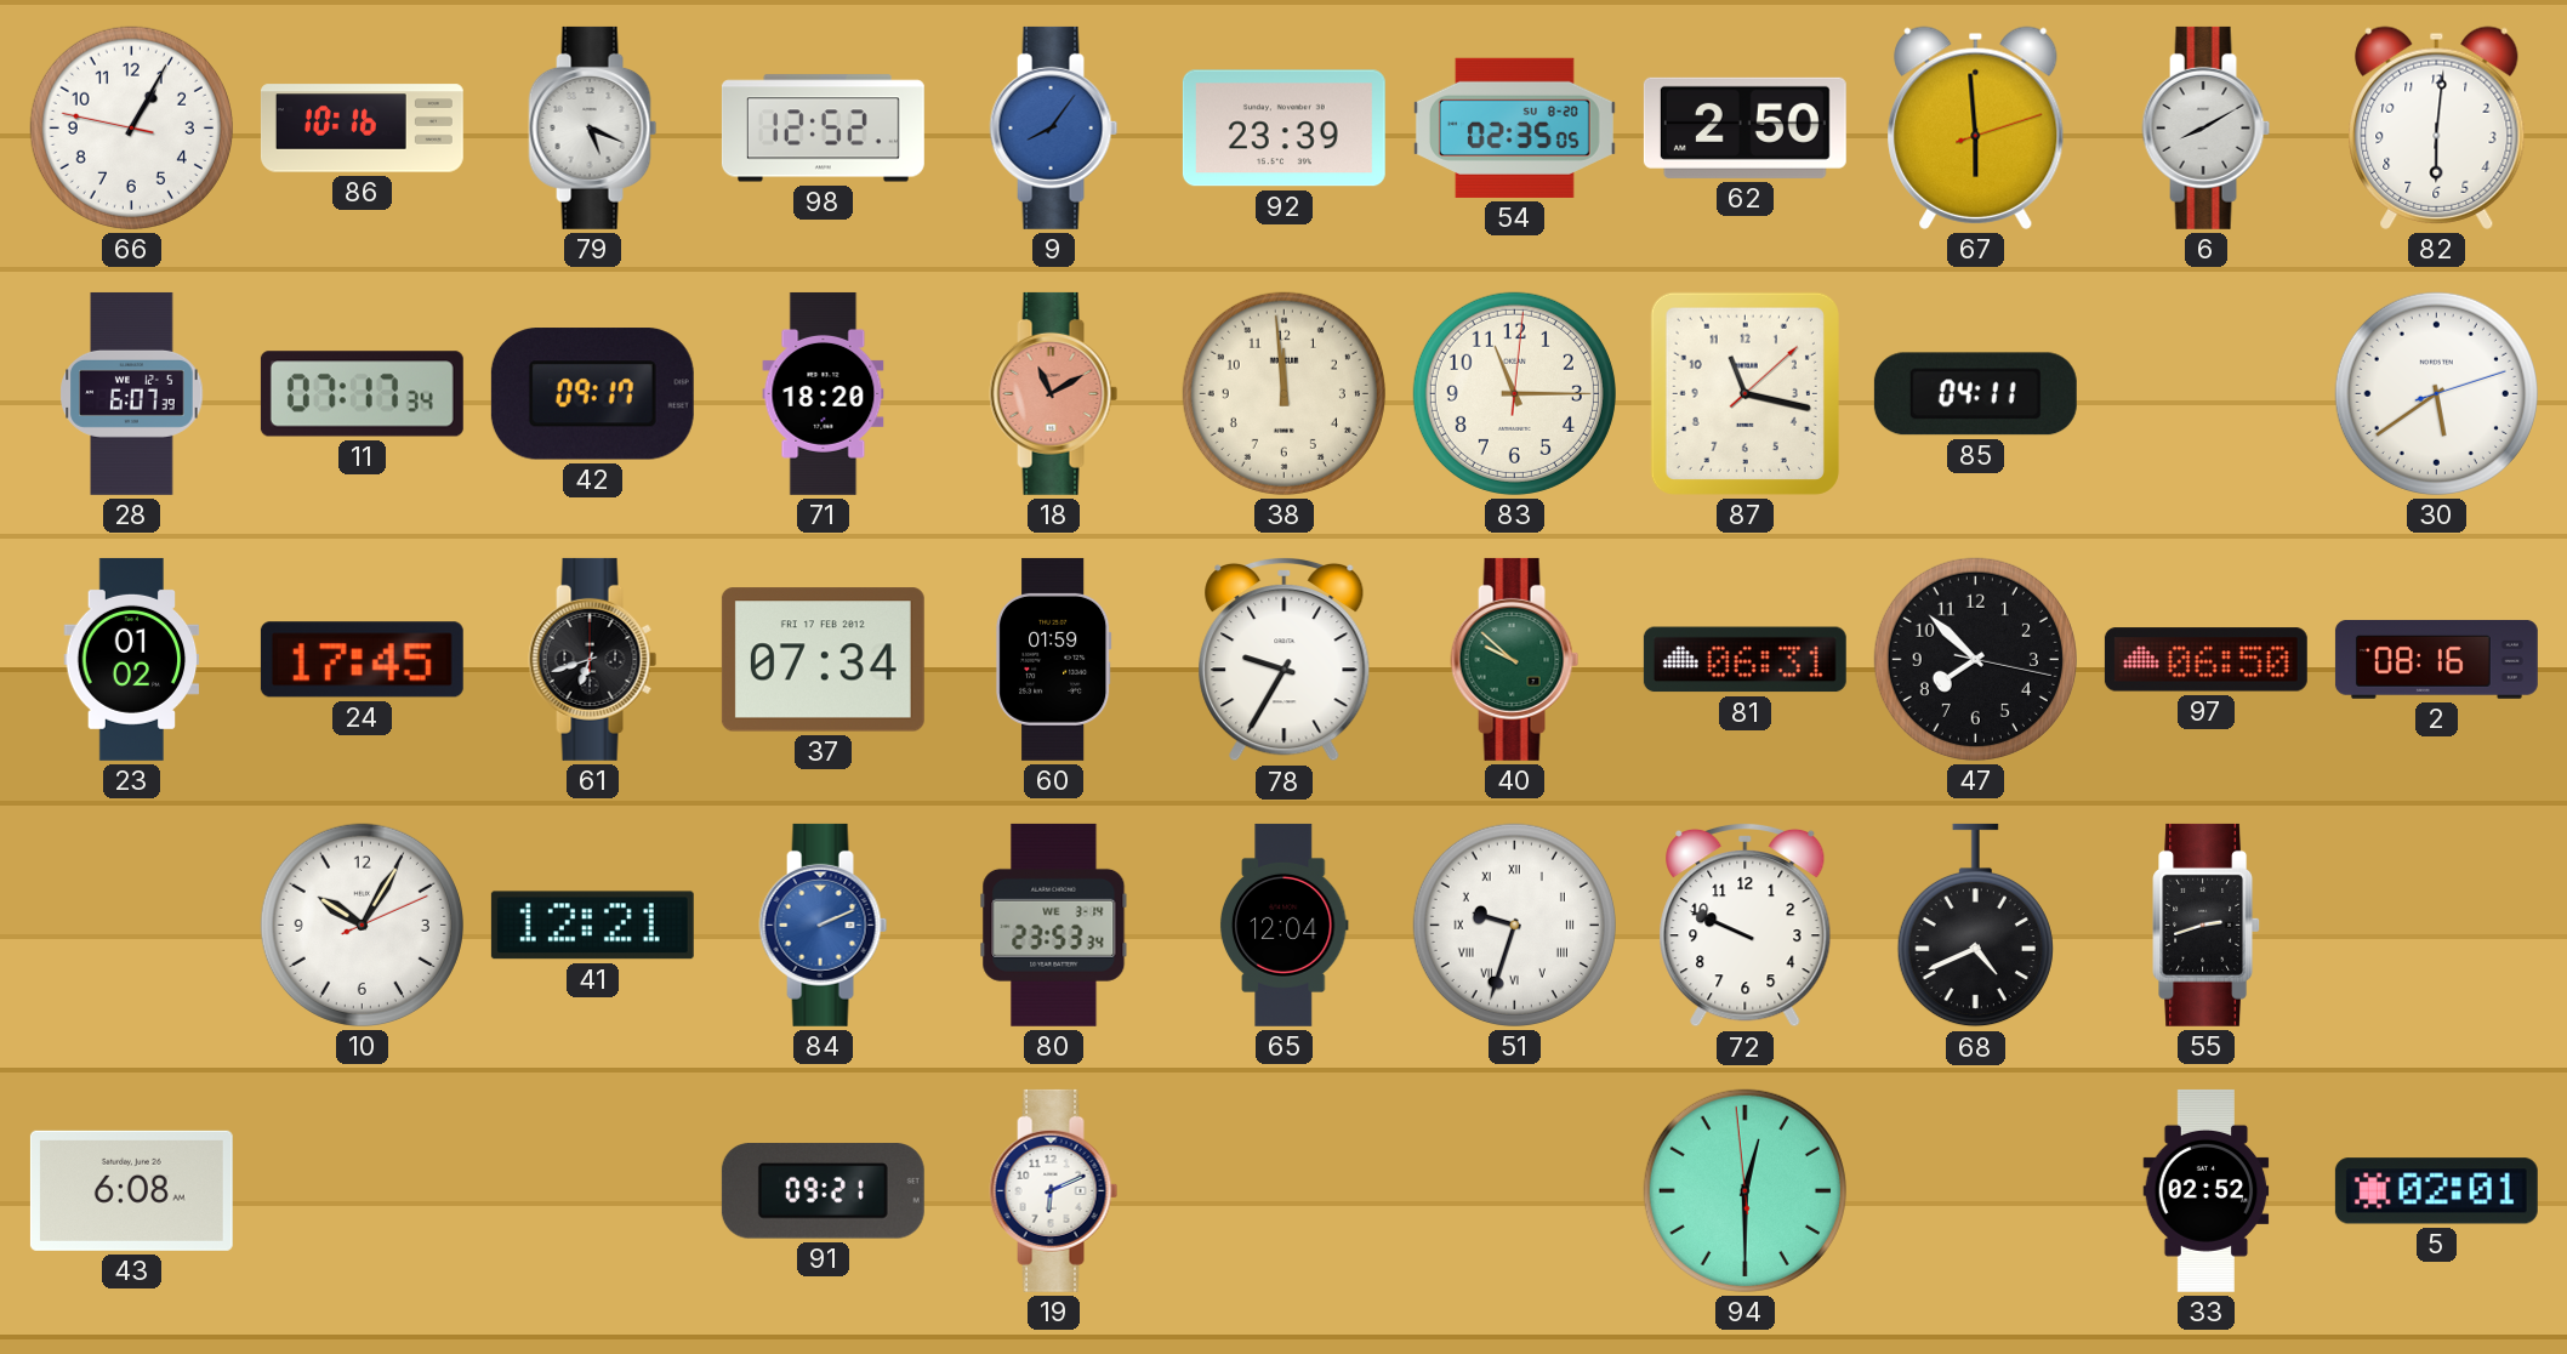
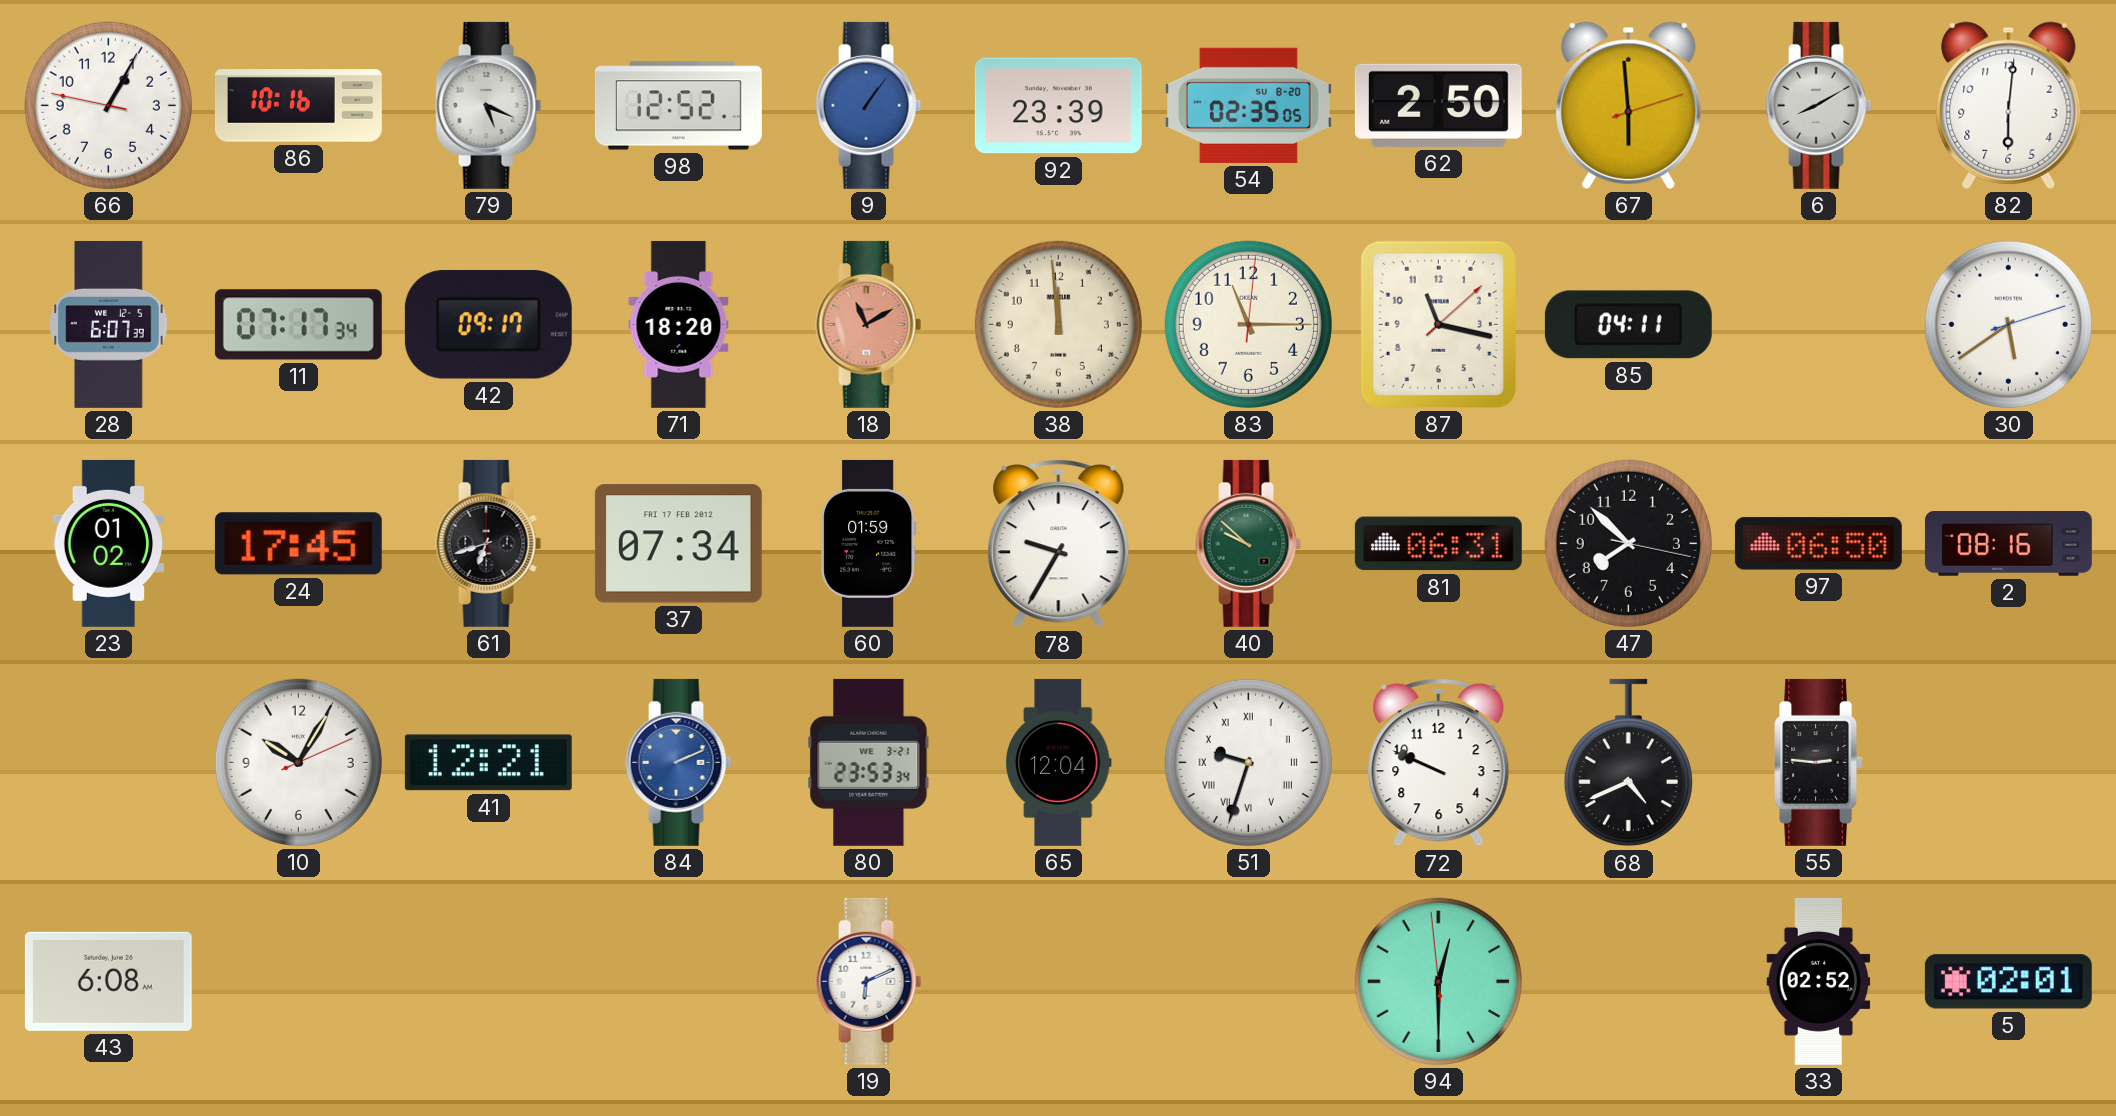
9: 8:06 -> 1:06
80 date: WE 3-14 -> WE 3-21
55: 2:42 -> 2:46
91: 09:21 -> none
